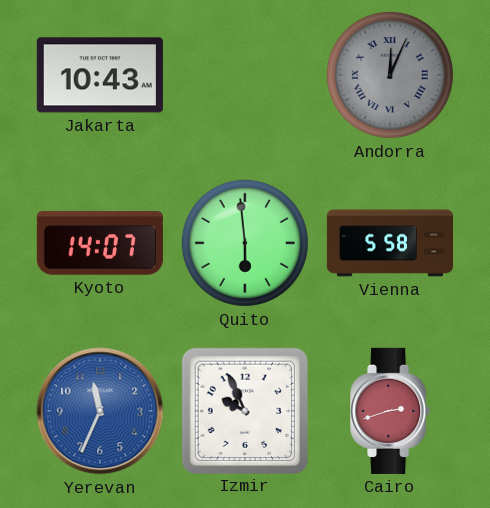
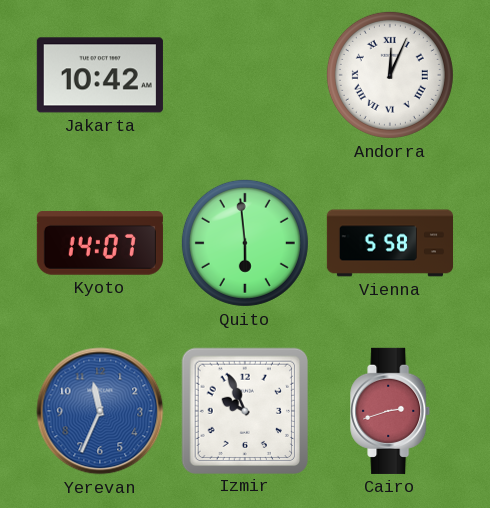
Jakarta: 10:43 -> 10:42
Andorra dial: grey -> white
